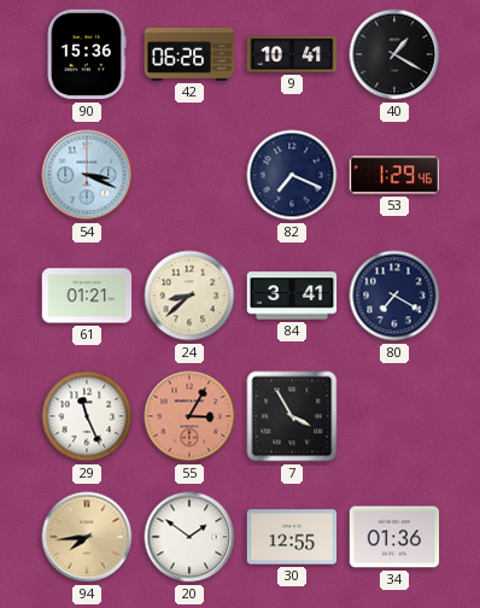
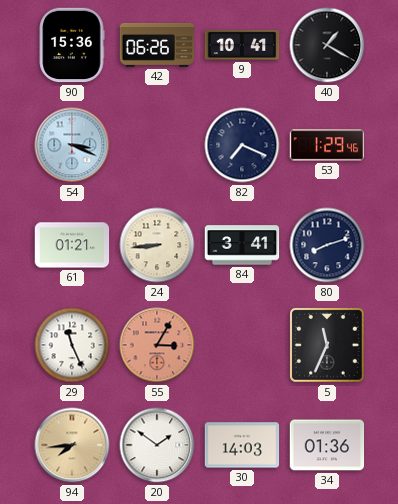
24: 8:38 -> 8:44
80: 7:20 -> 8:12
7: 3:55 -> none
5: none -> 11:34
30: 12:55 -> 14:03
